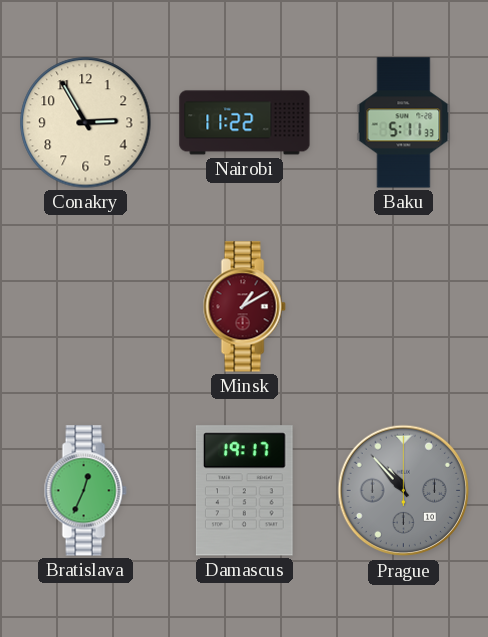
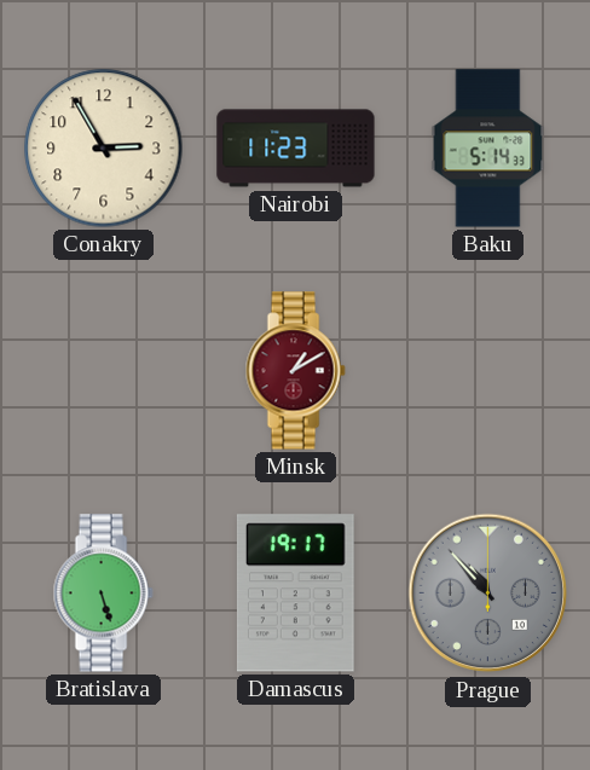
Nairobi: 11:22 -> 11:23
Baku: 5:11 -> 5:14
Bratislava: 12:34 -> 5:27
